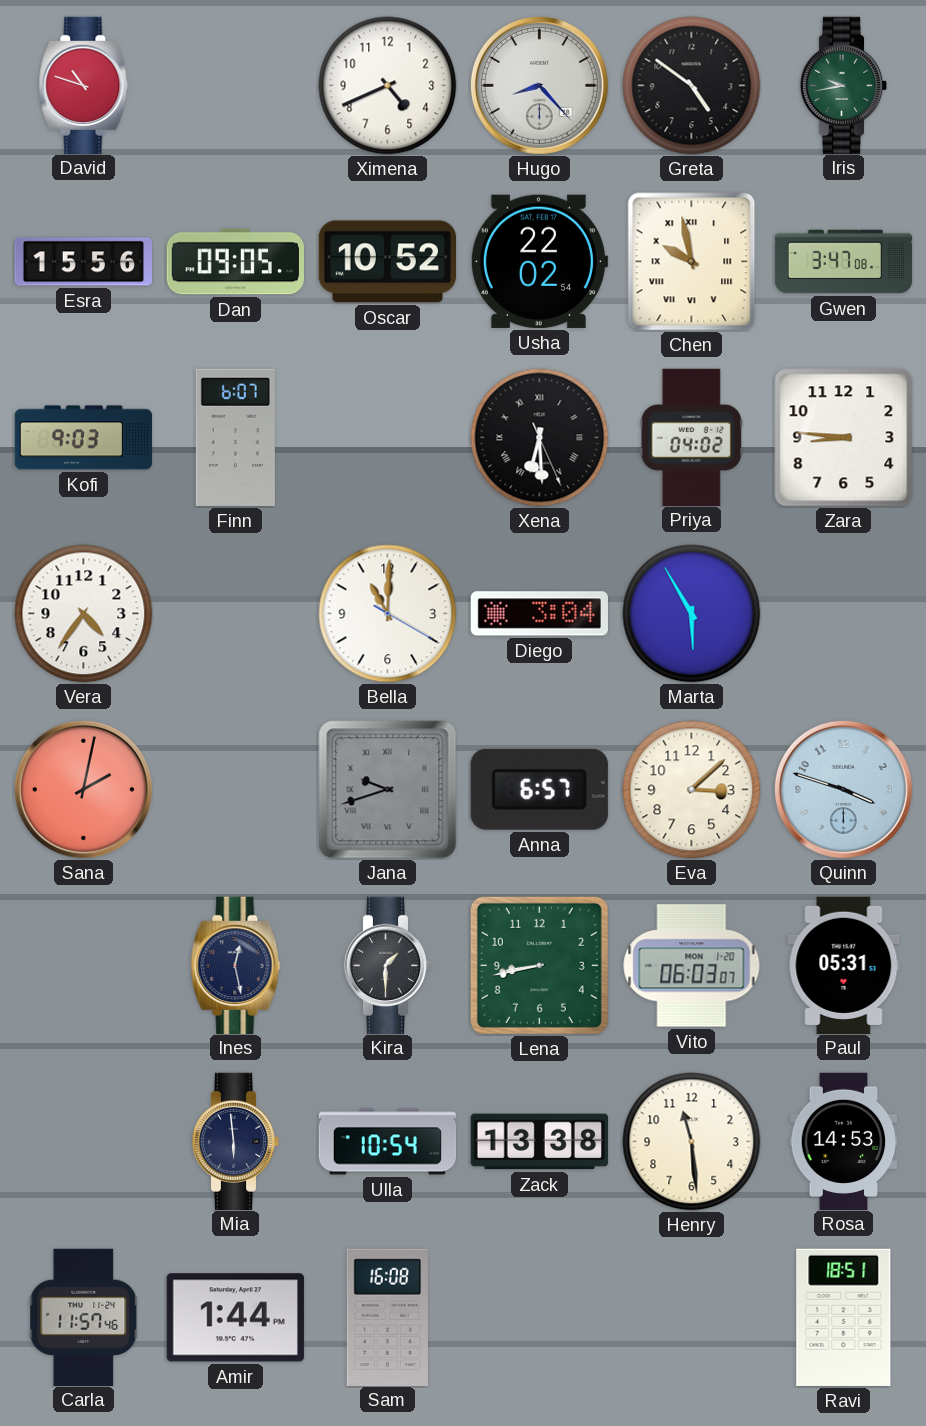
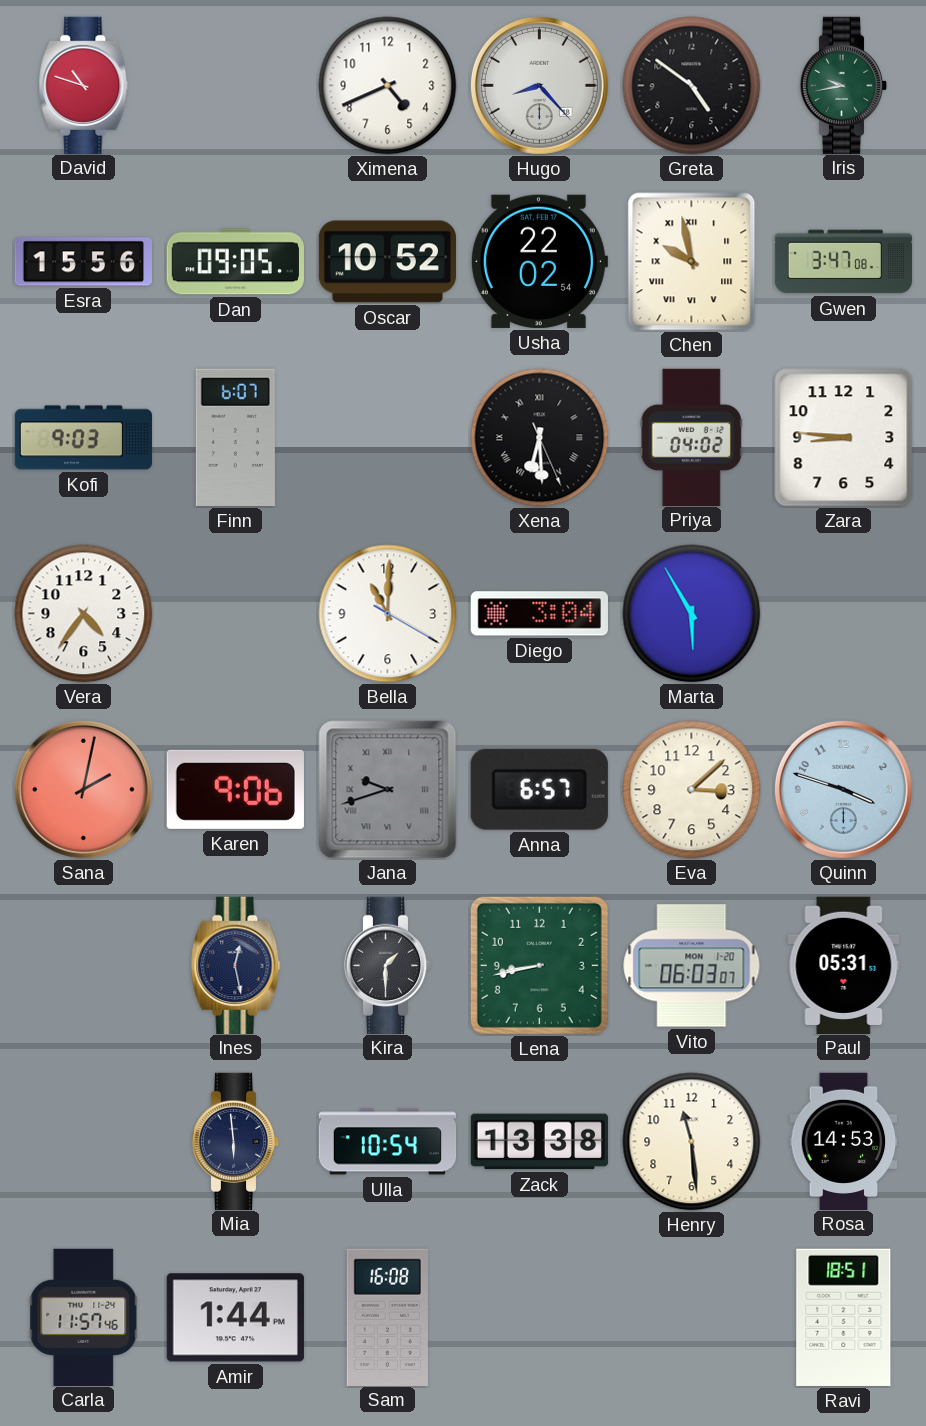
Karen: none -> 9:06
